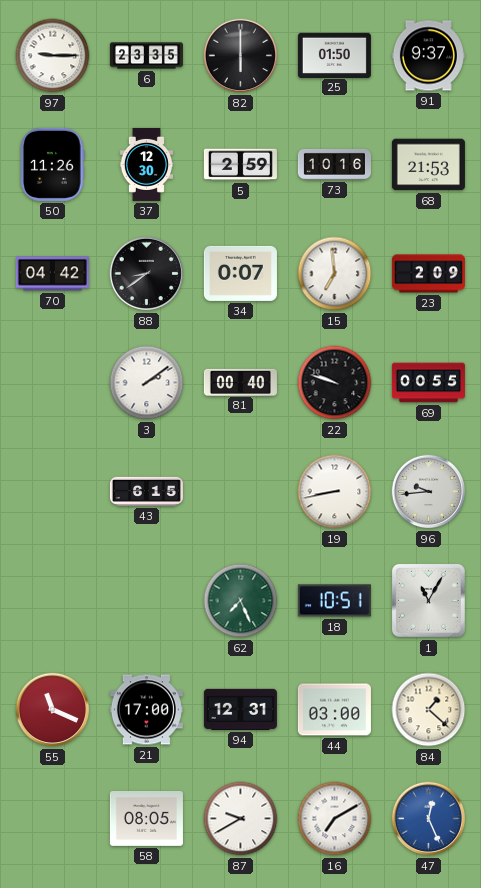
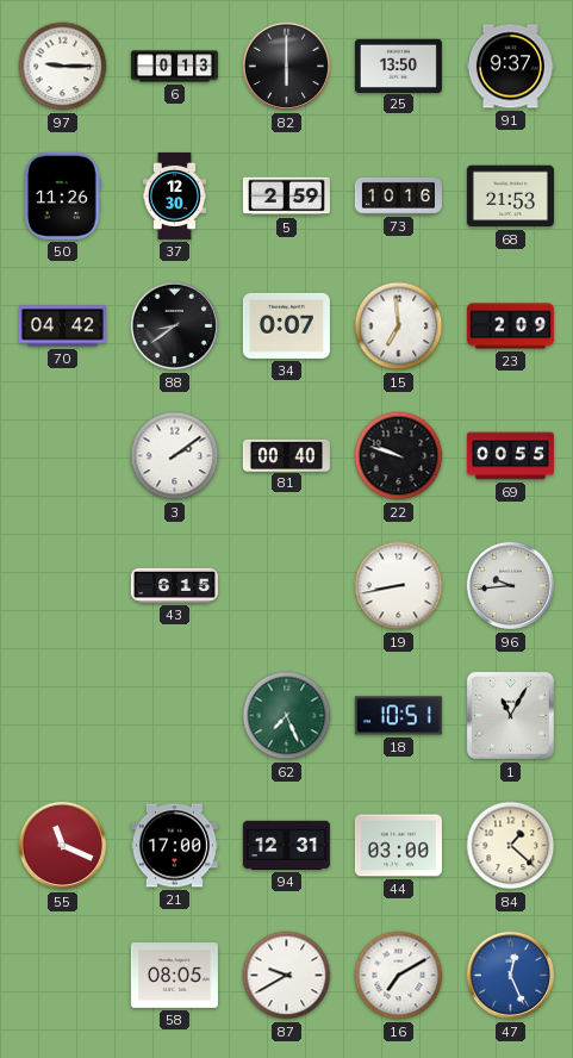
6: 23:35 -> 0:13
25: 01:50 -> 13:50
